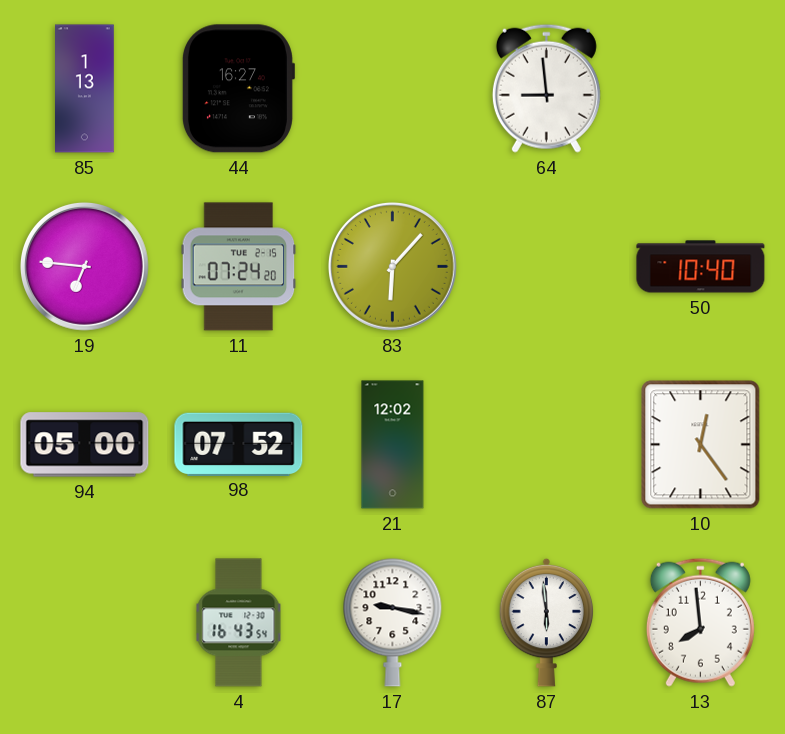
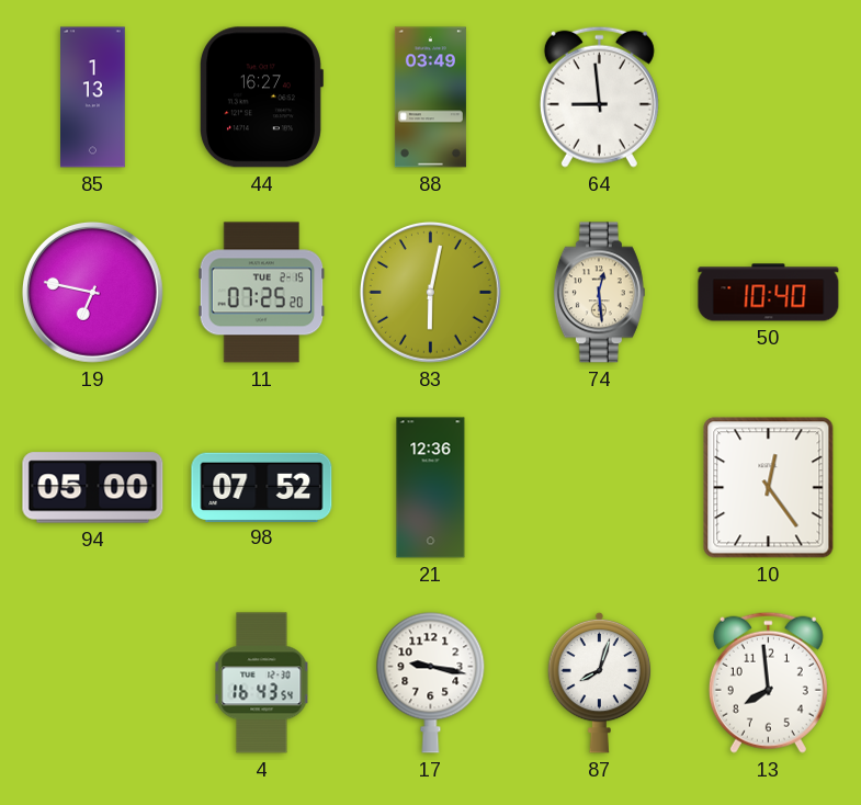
88: none -> 03:49
19: 6:46 -> 6:47
11: 07:24 -> 07:25
83: 6:07 -> 6:02
74: none -> 12:29
21: 12:02 -> 12:36
87: 5:59 -> 8:03
